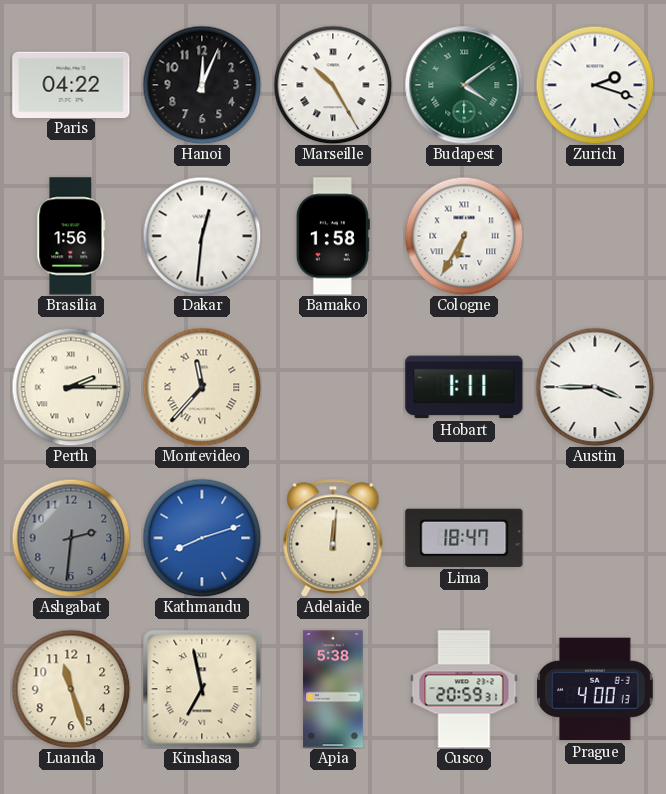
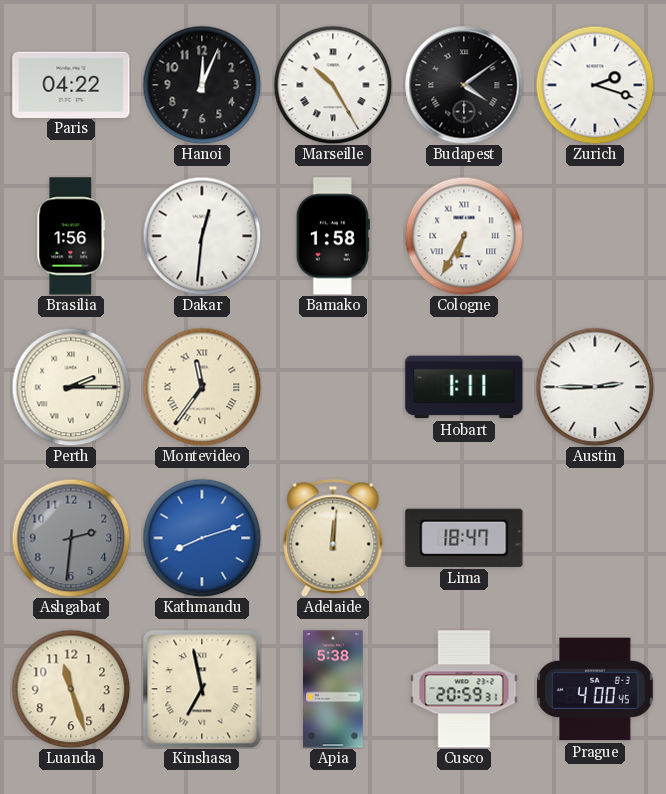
Budapest dial: green -> black
Montevideo: 11:37 -> 11:36
Austin: 3:45 -> 2:45
Prague: 4:00:13 -> 4:00:45
